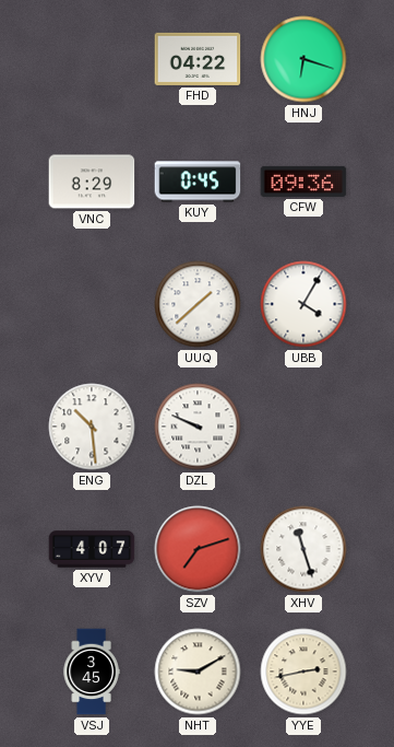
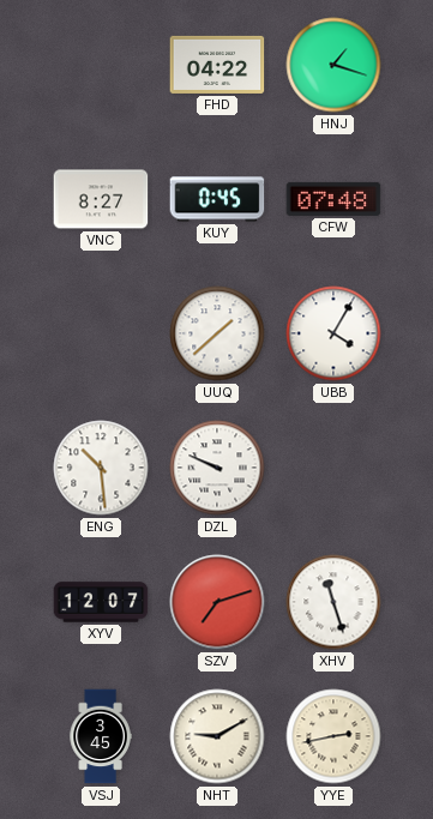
HNJ: 6:18 -> 1:18
VNC: 8:29 -> 8:27
CFW: 09:36 -> 07:48
XYV: 4:07 -> 12:07
